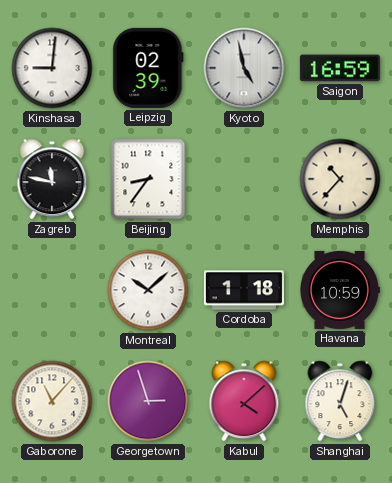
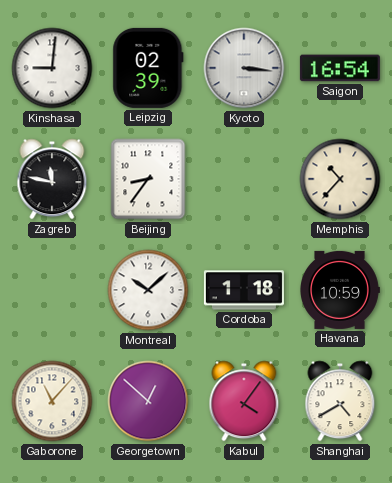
Kyoto: 4:58 -> 3:16
Saigon: 16:59 -> 16:54
Georgetown: 2:57 -> 12:52
Kabul: 4:08 -> 4:06
Shanghai: 5:03 -> 4:40
